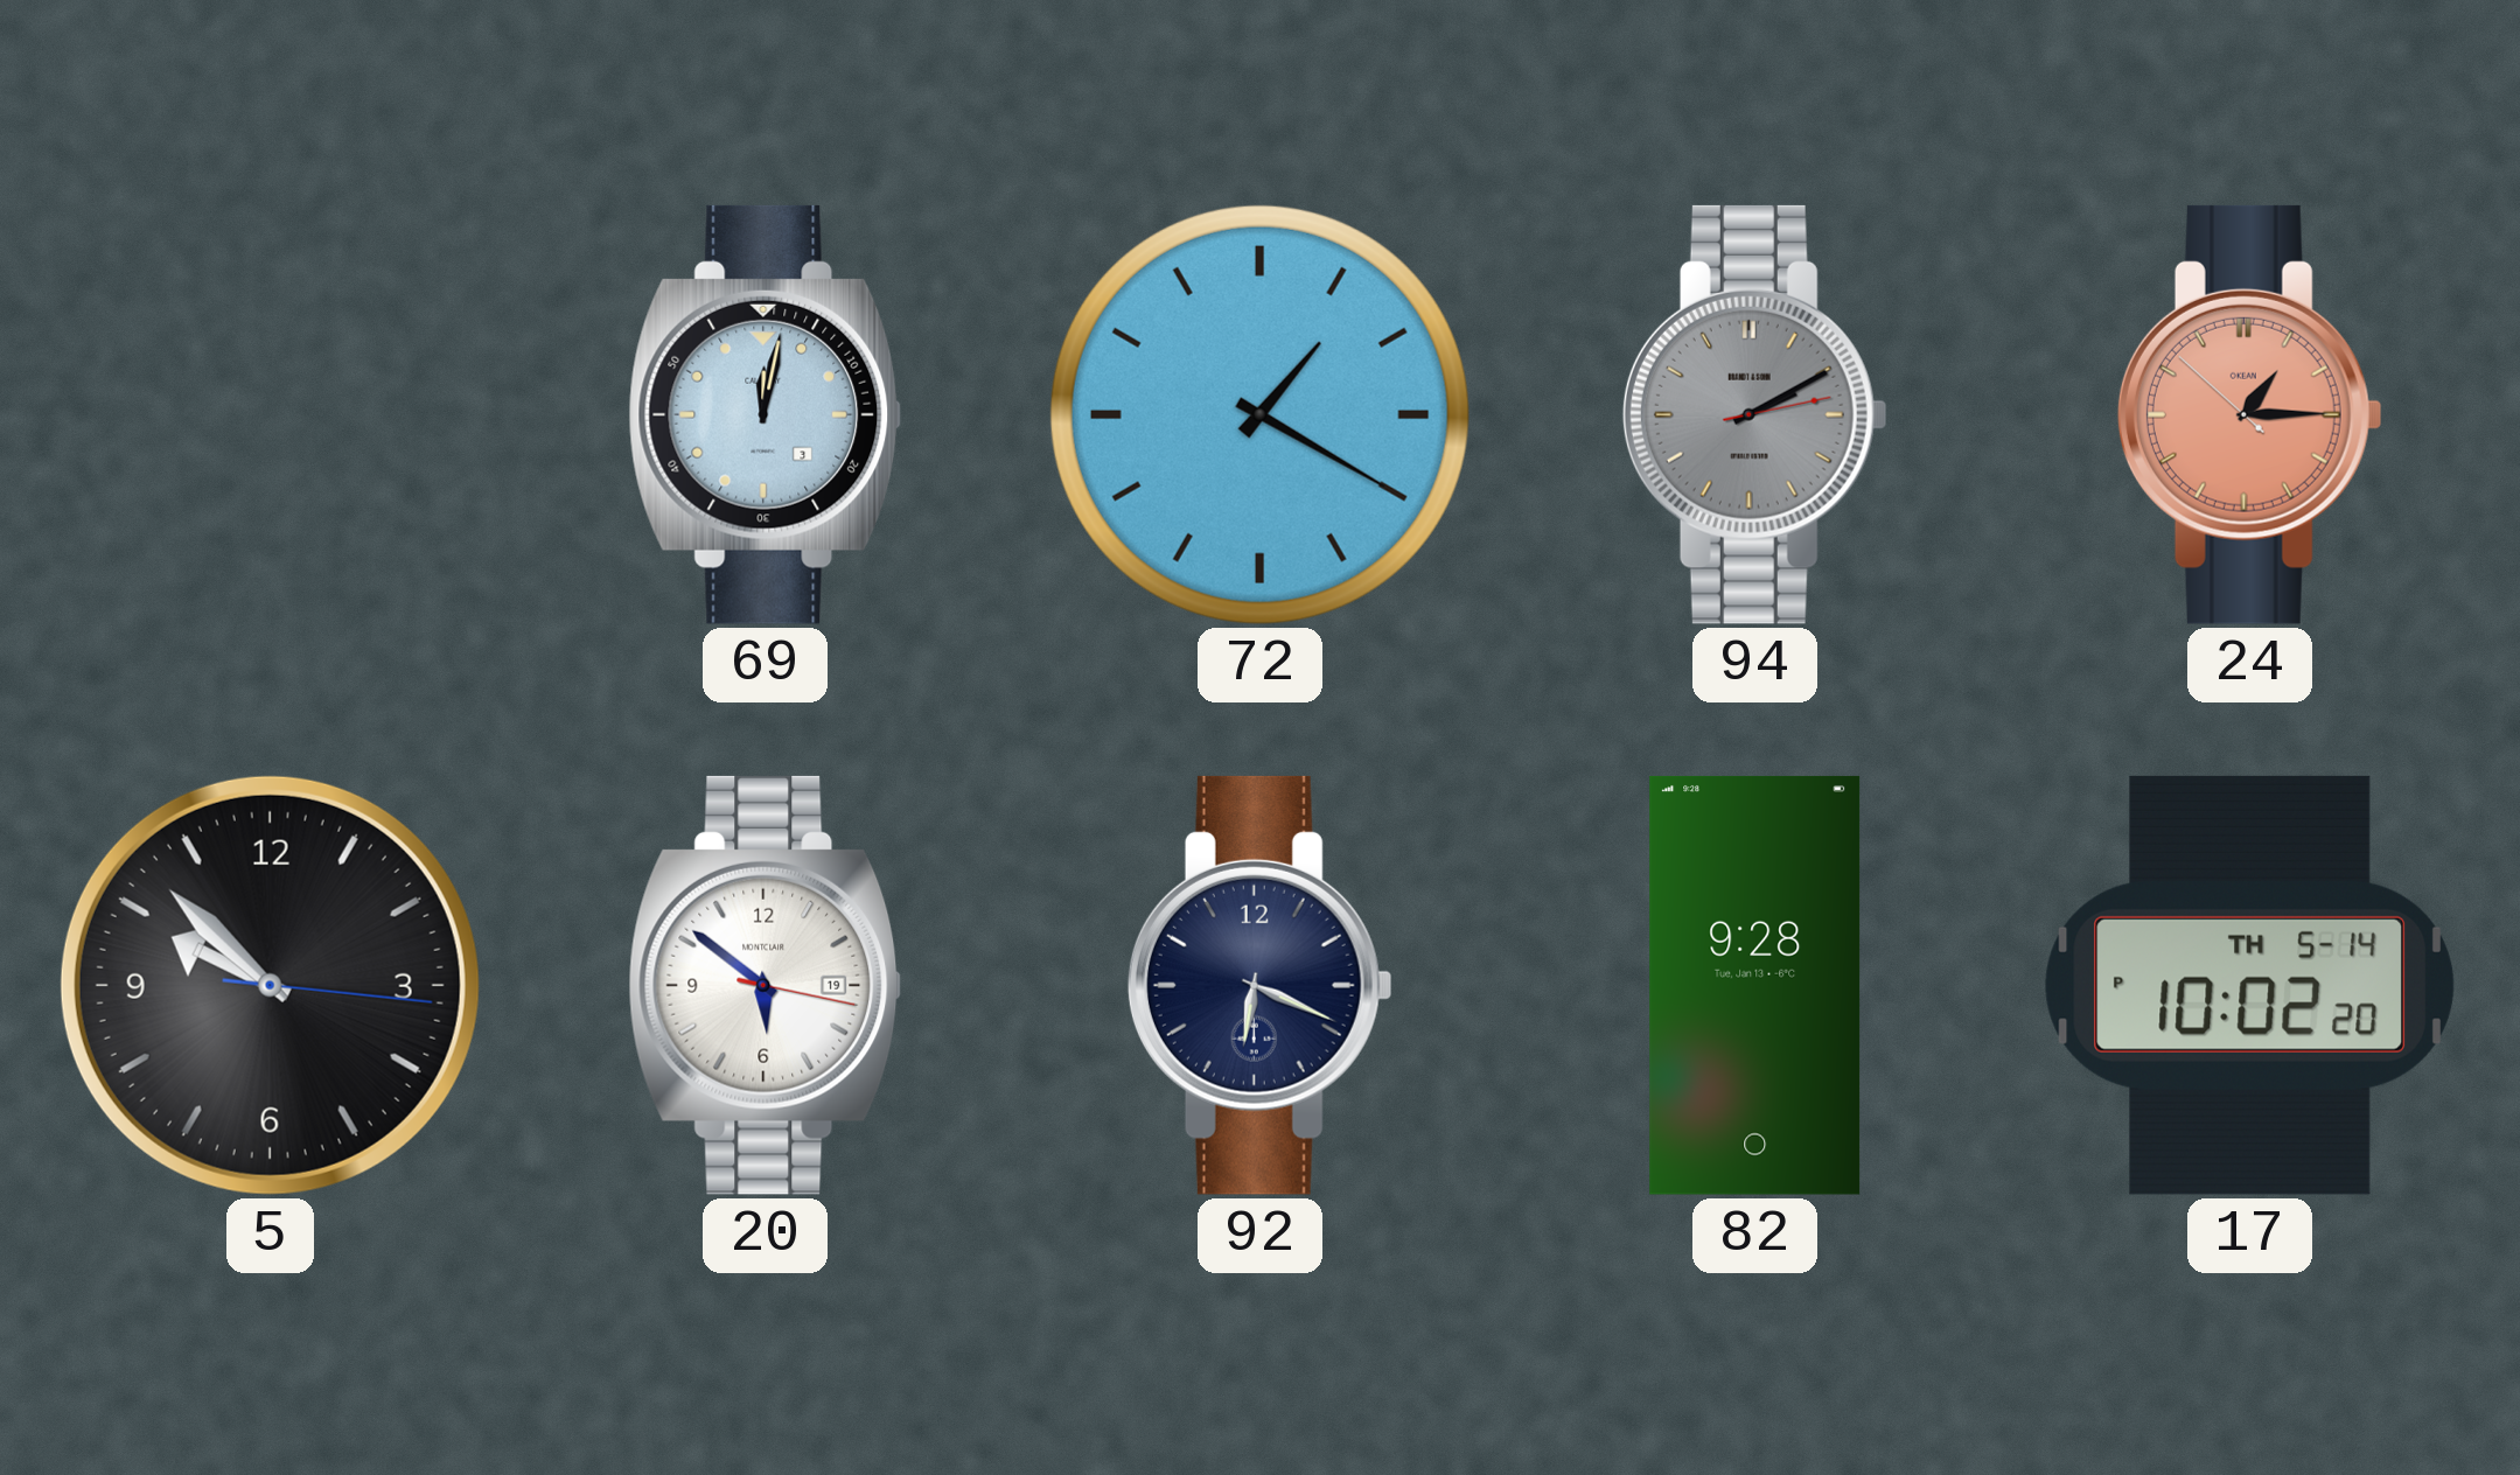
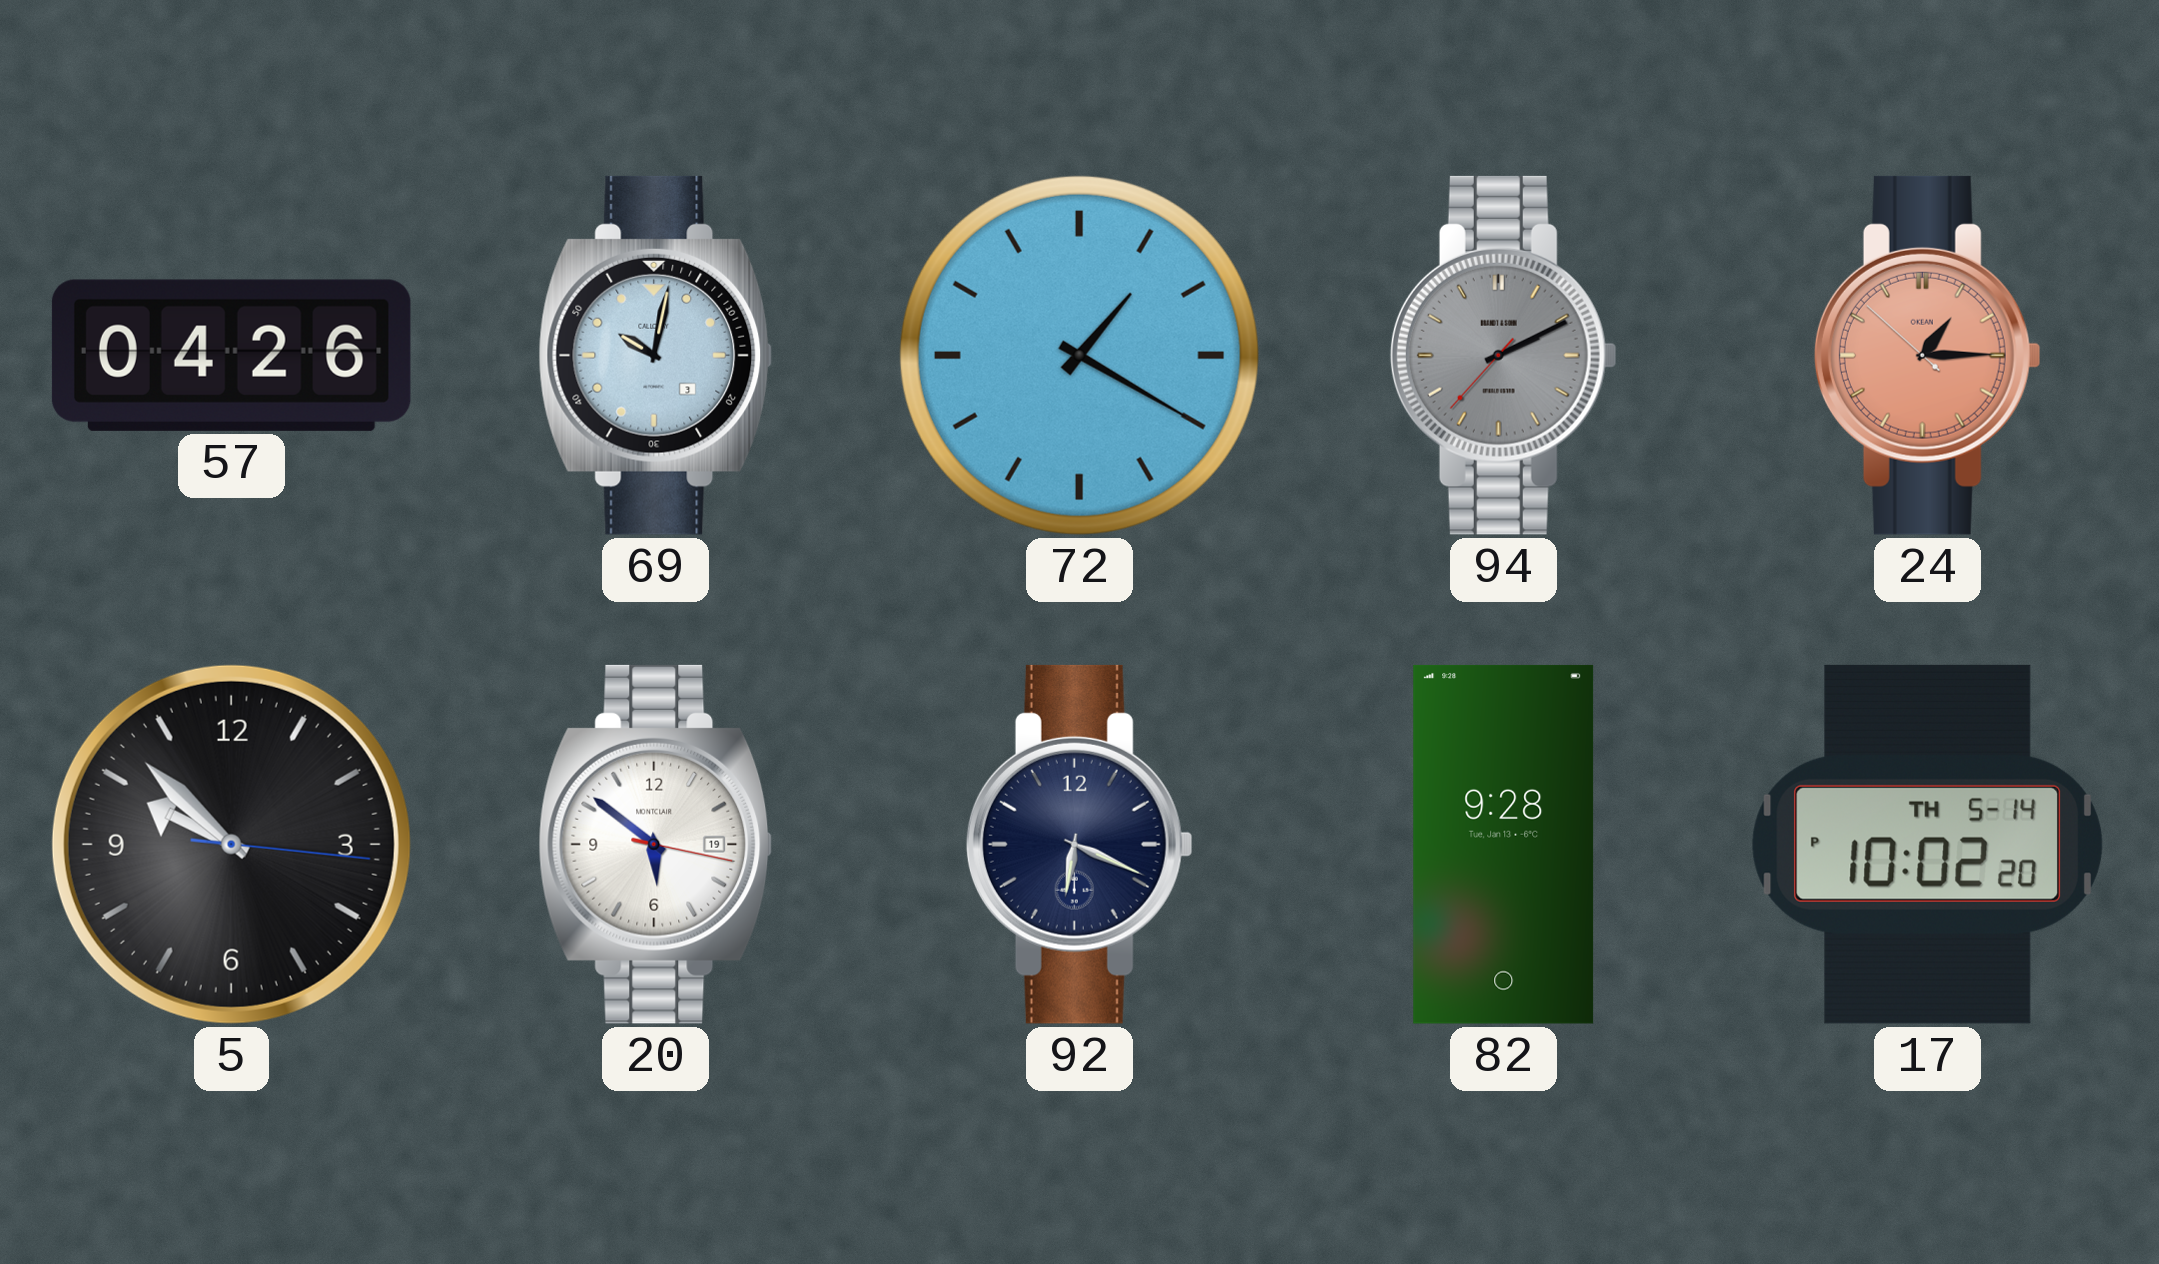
57: none -> 04:26
69: 12:02 -> 10:02
94: 2:10:13 -> 2:10:37
